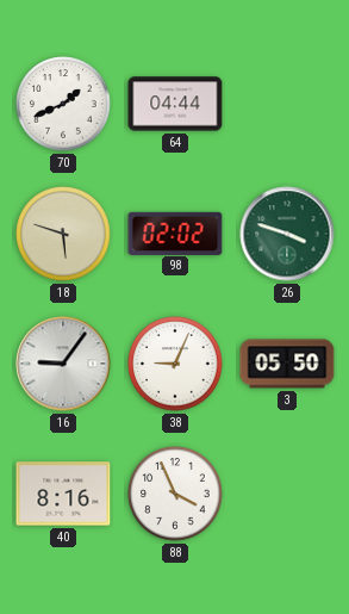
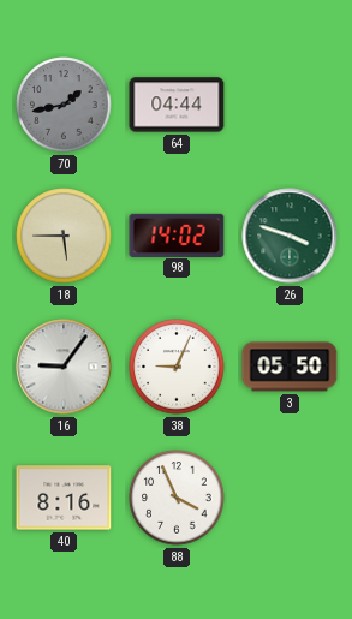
70: 1:41 -> 1:43
70 dial: white -> grey
18: 5:48 -> 5:45
98: 02:02 -> 14:02
